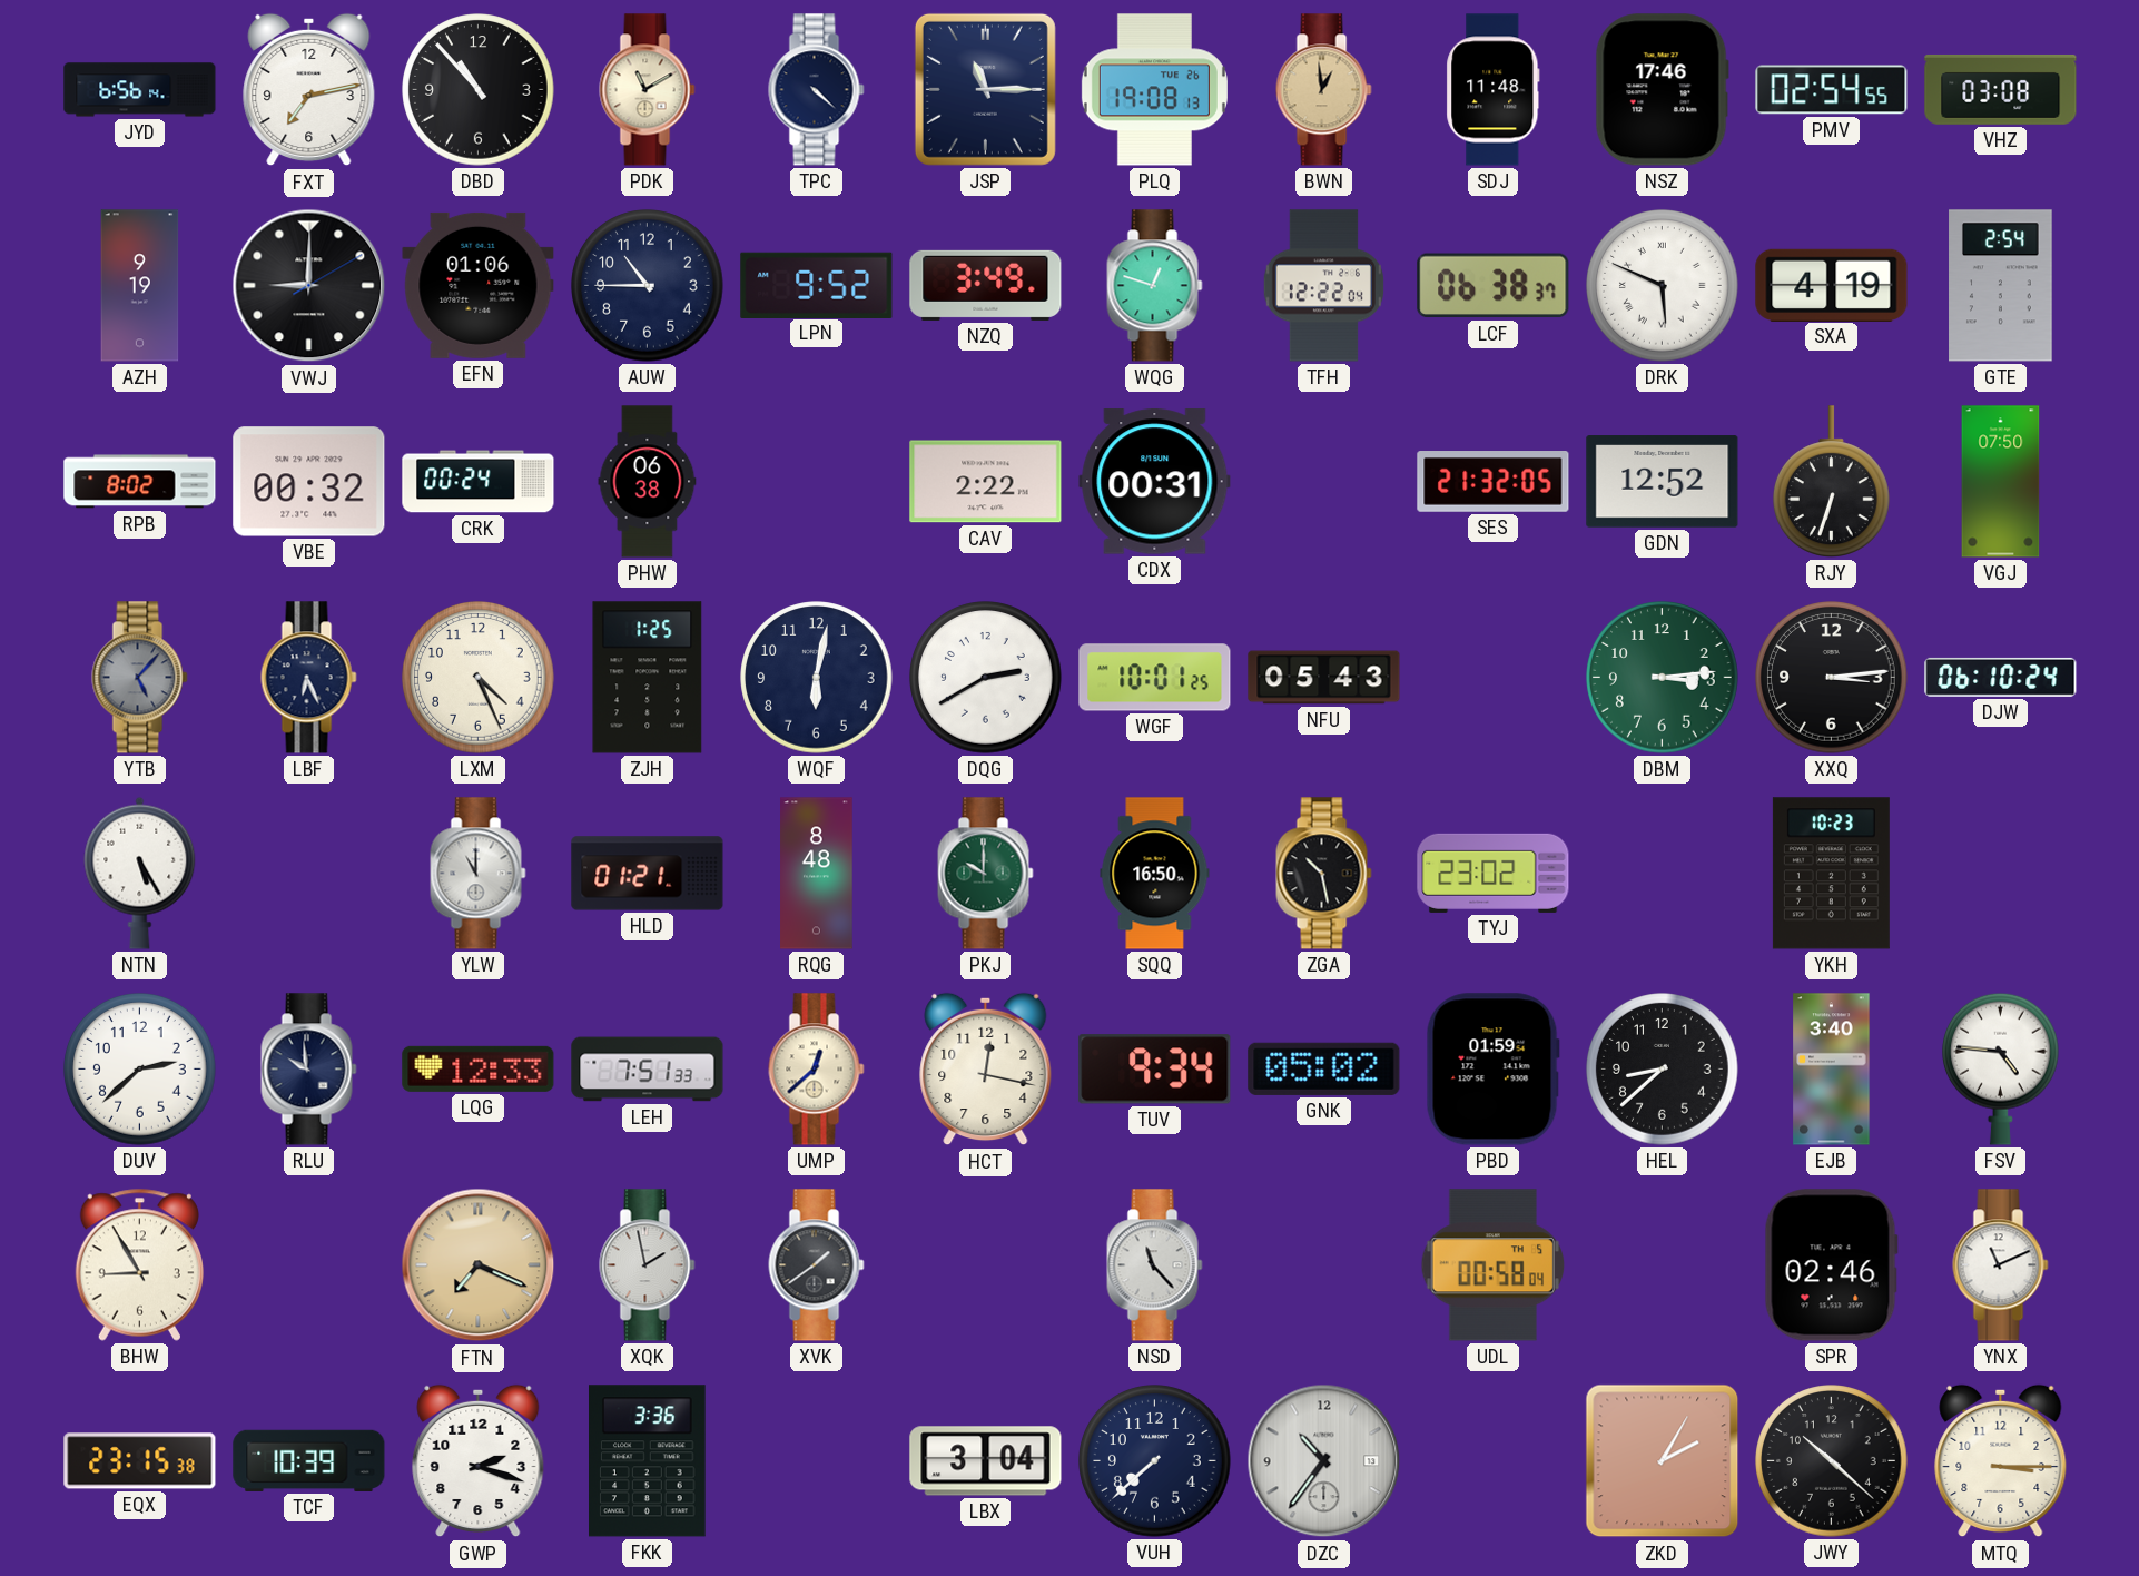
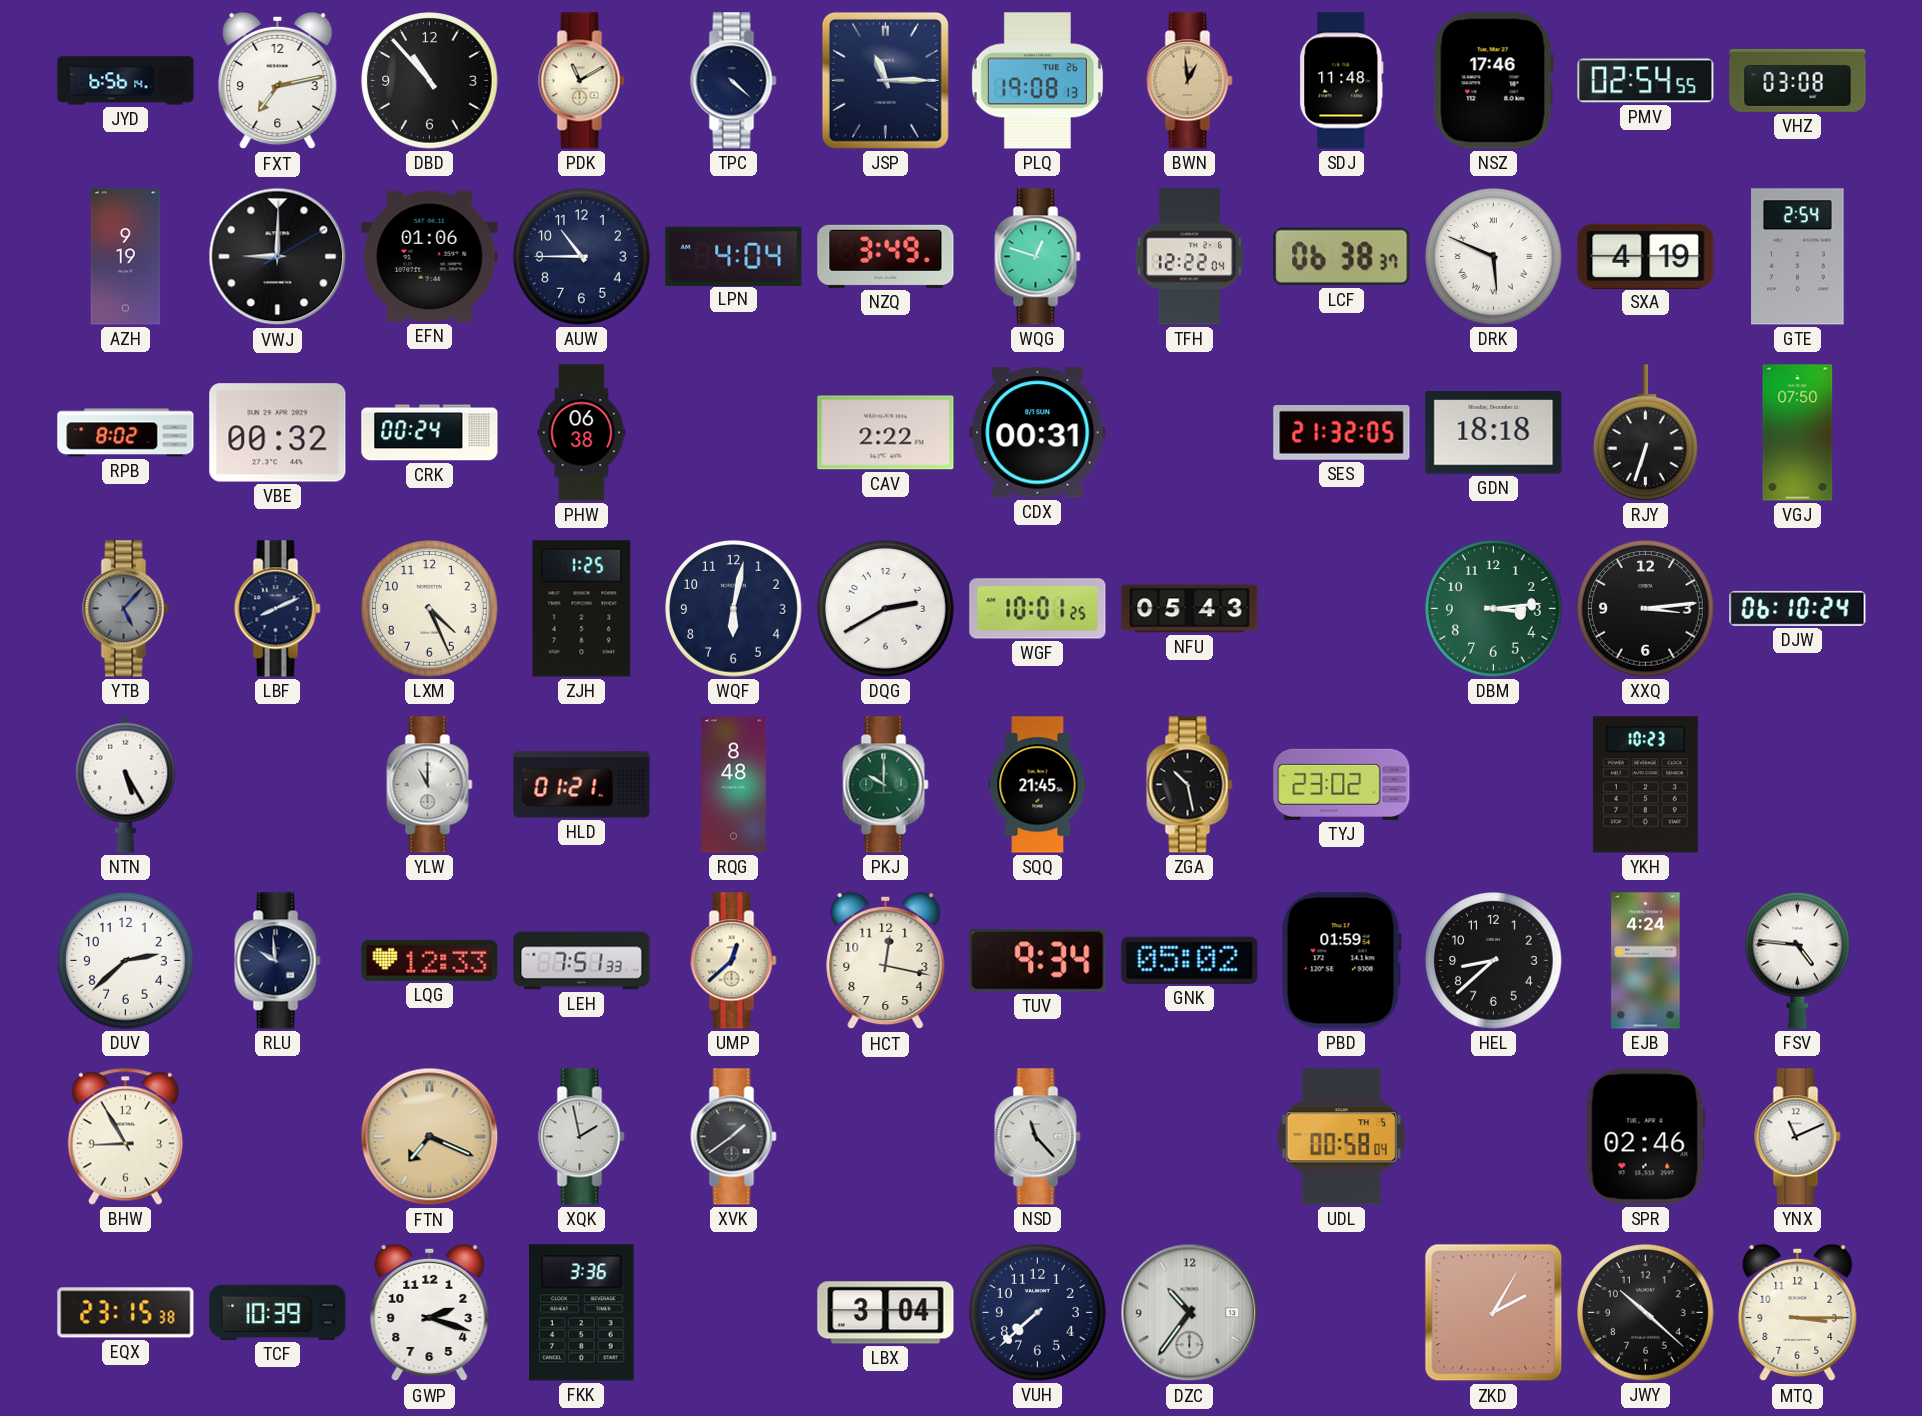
LPN: 9:52 -> 4:04
GDN: 12:52 -> 18:18
LBF: 6:26 -> 8:11
SQQ: 16:50 -> 21:45
EJB: 3:40 -> 4:24
